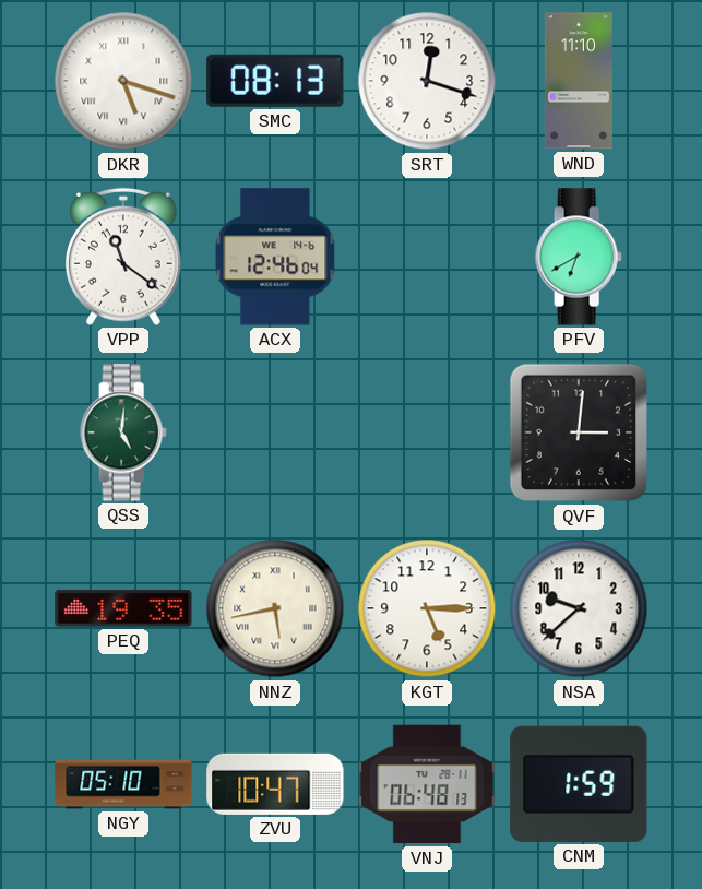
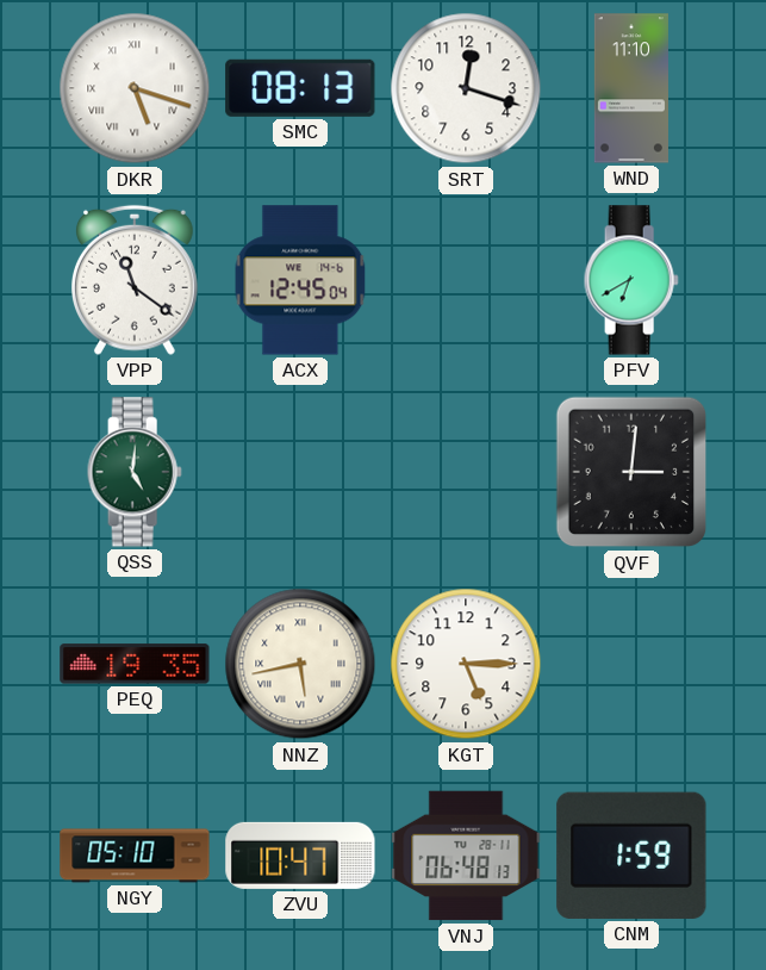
ACX: 12:46 -> 12:45
NSA: 9:38 -> none
